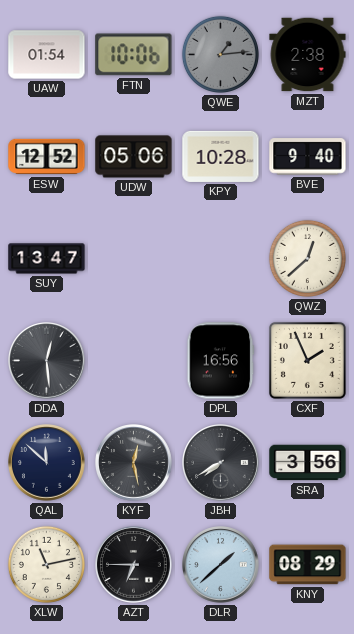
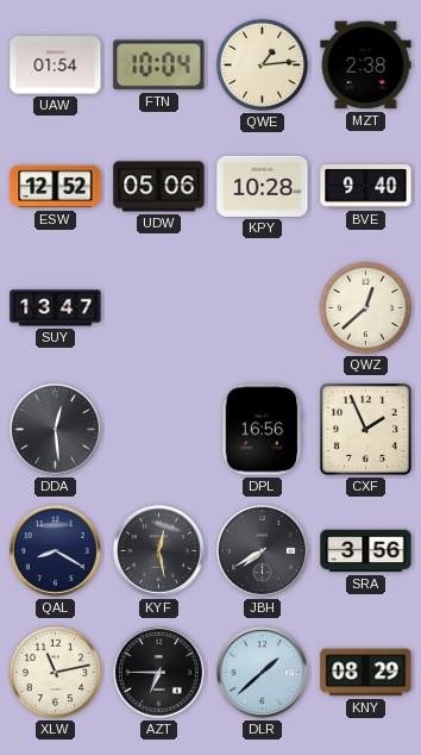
FTN: 10:06 -> 10:04
QWE dial: grey -> cream
QAL: 11:52 -> 8:20
